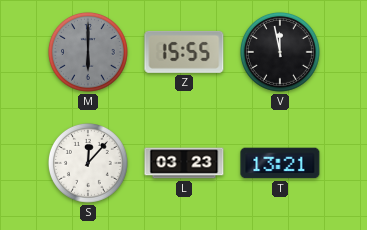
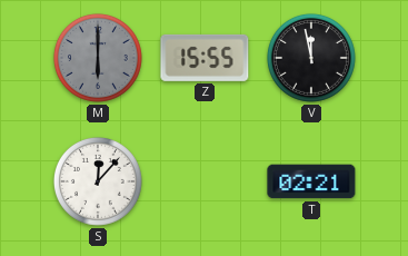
L: 03:23 -> none
T: 13:21 -> 02:21
